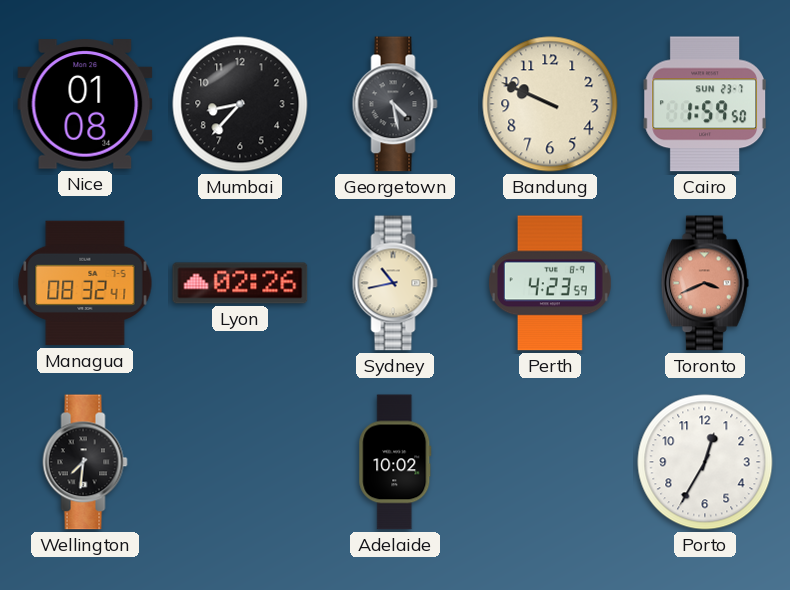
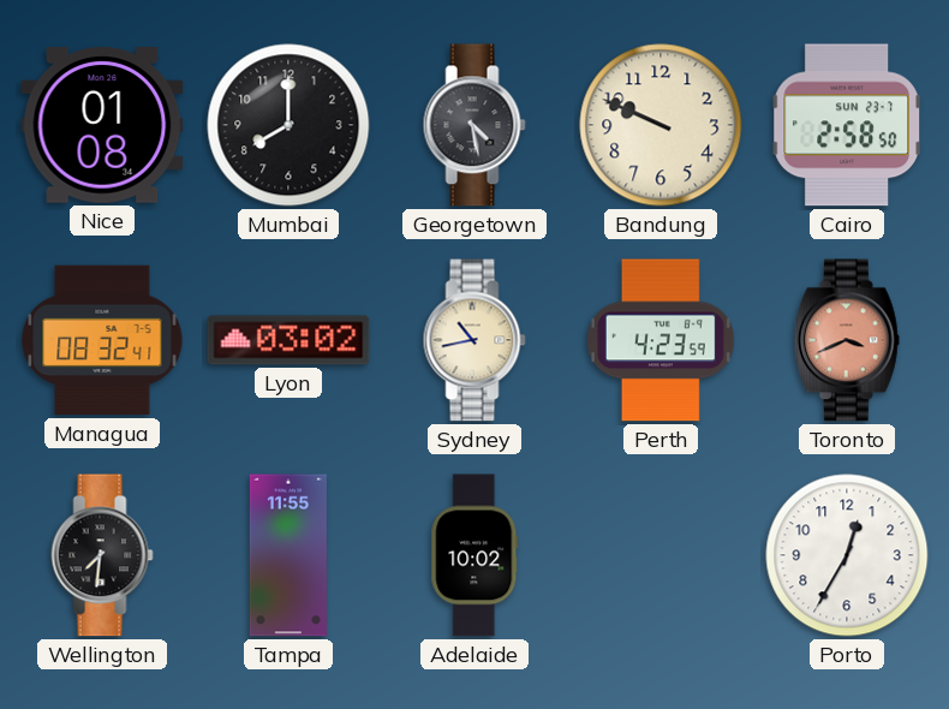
Mumbai: 8:37 -> 8:00
Cairo: 1:59 -> 2:58
Lyon: 02:26 -> 03:02
Tampa: none -> 11:55
